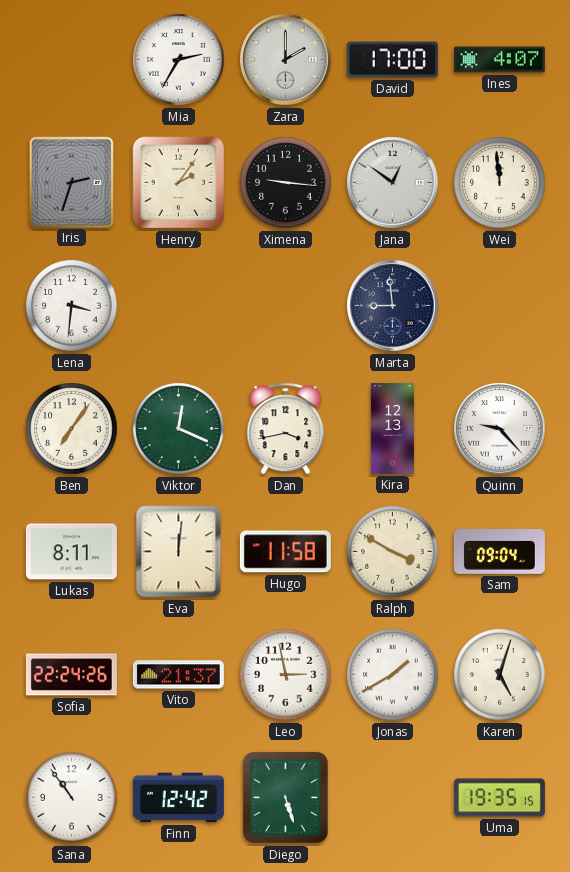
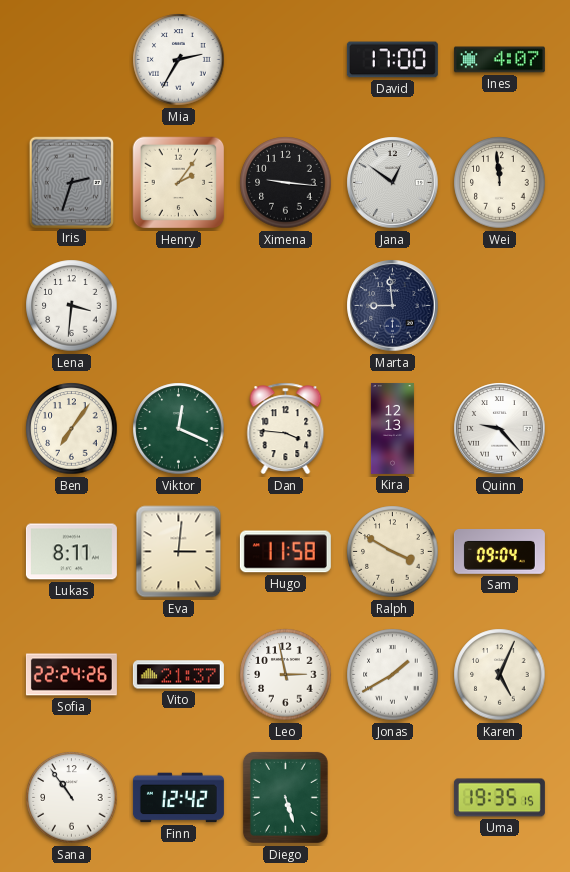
Zara: 2:00 -> none
Dan: 3:43 -> 3:46
Eva: 12:01 -> 3:01
Karen: 5:03 -> 5:04
